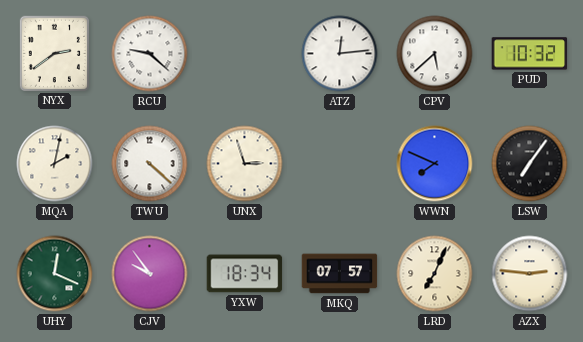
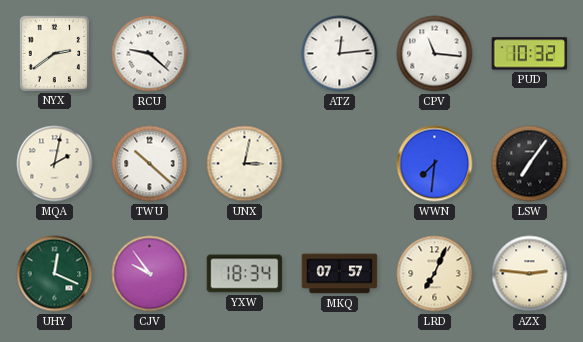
CPV: 5:38 -> 11:16
TWU: 4:22 -> 10:22
UNX: 2:57 -> 3:02
WWN: 7:49 -> 7:31
